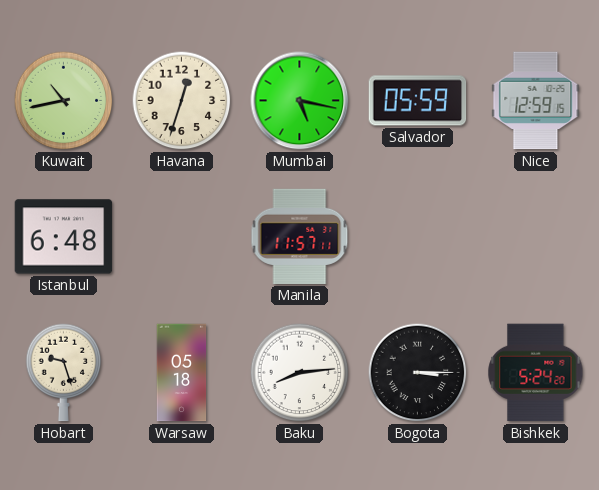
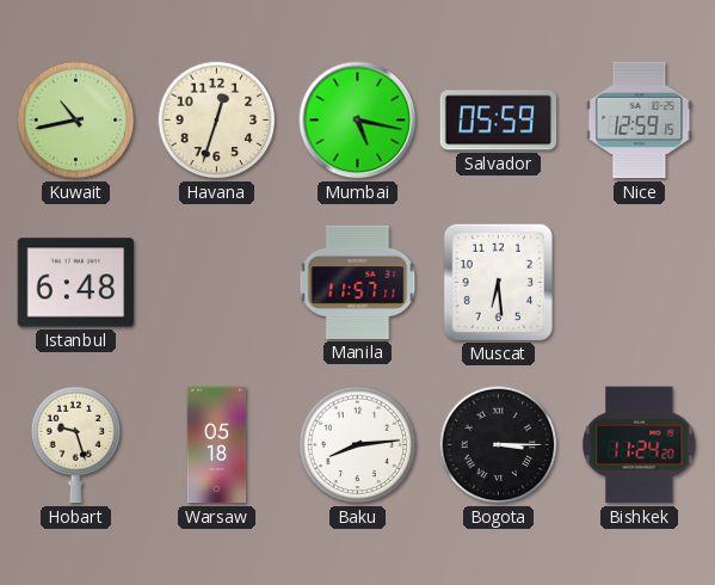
Muscat: none -> 6:29
Bishkek: 5:24 -> 11:24
